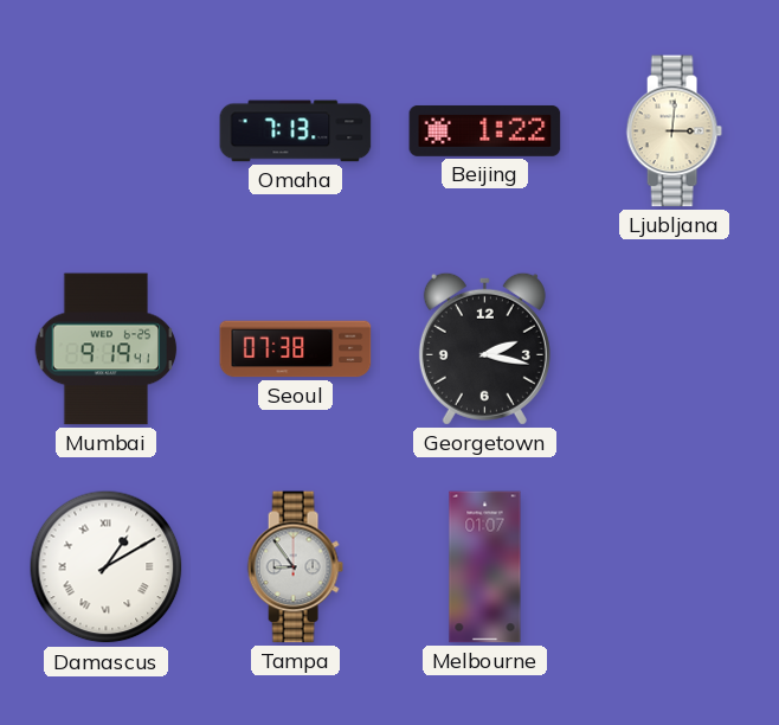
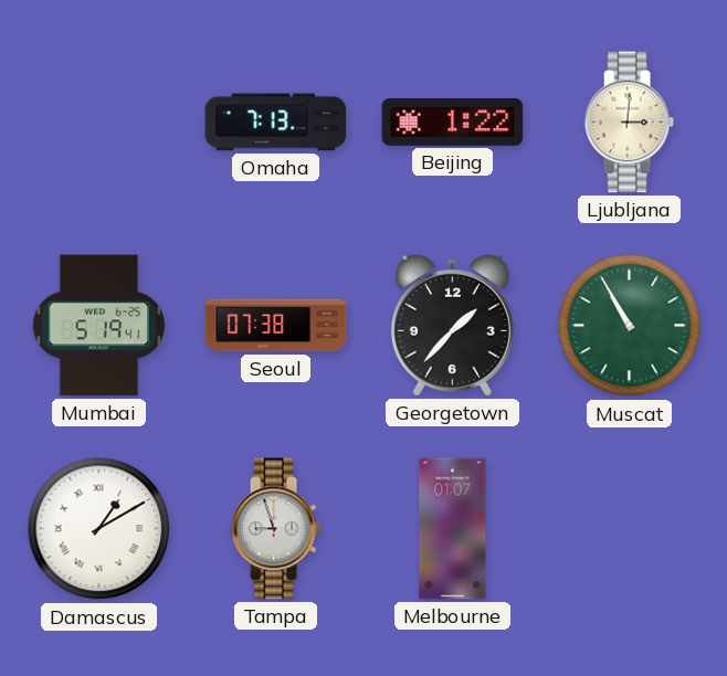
Mumbai: 9:19 -> 5:19
Georgetown: 2:17 -> 1:37
Muscat: none -> 10:55
Tampa: 8:54 -> 8:57
